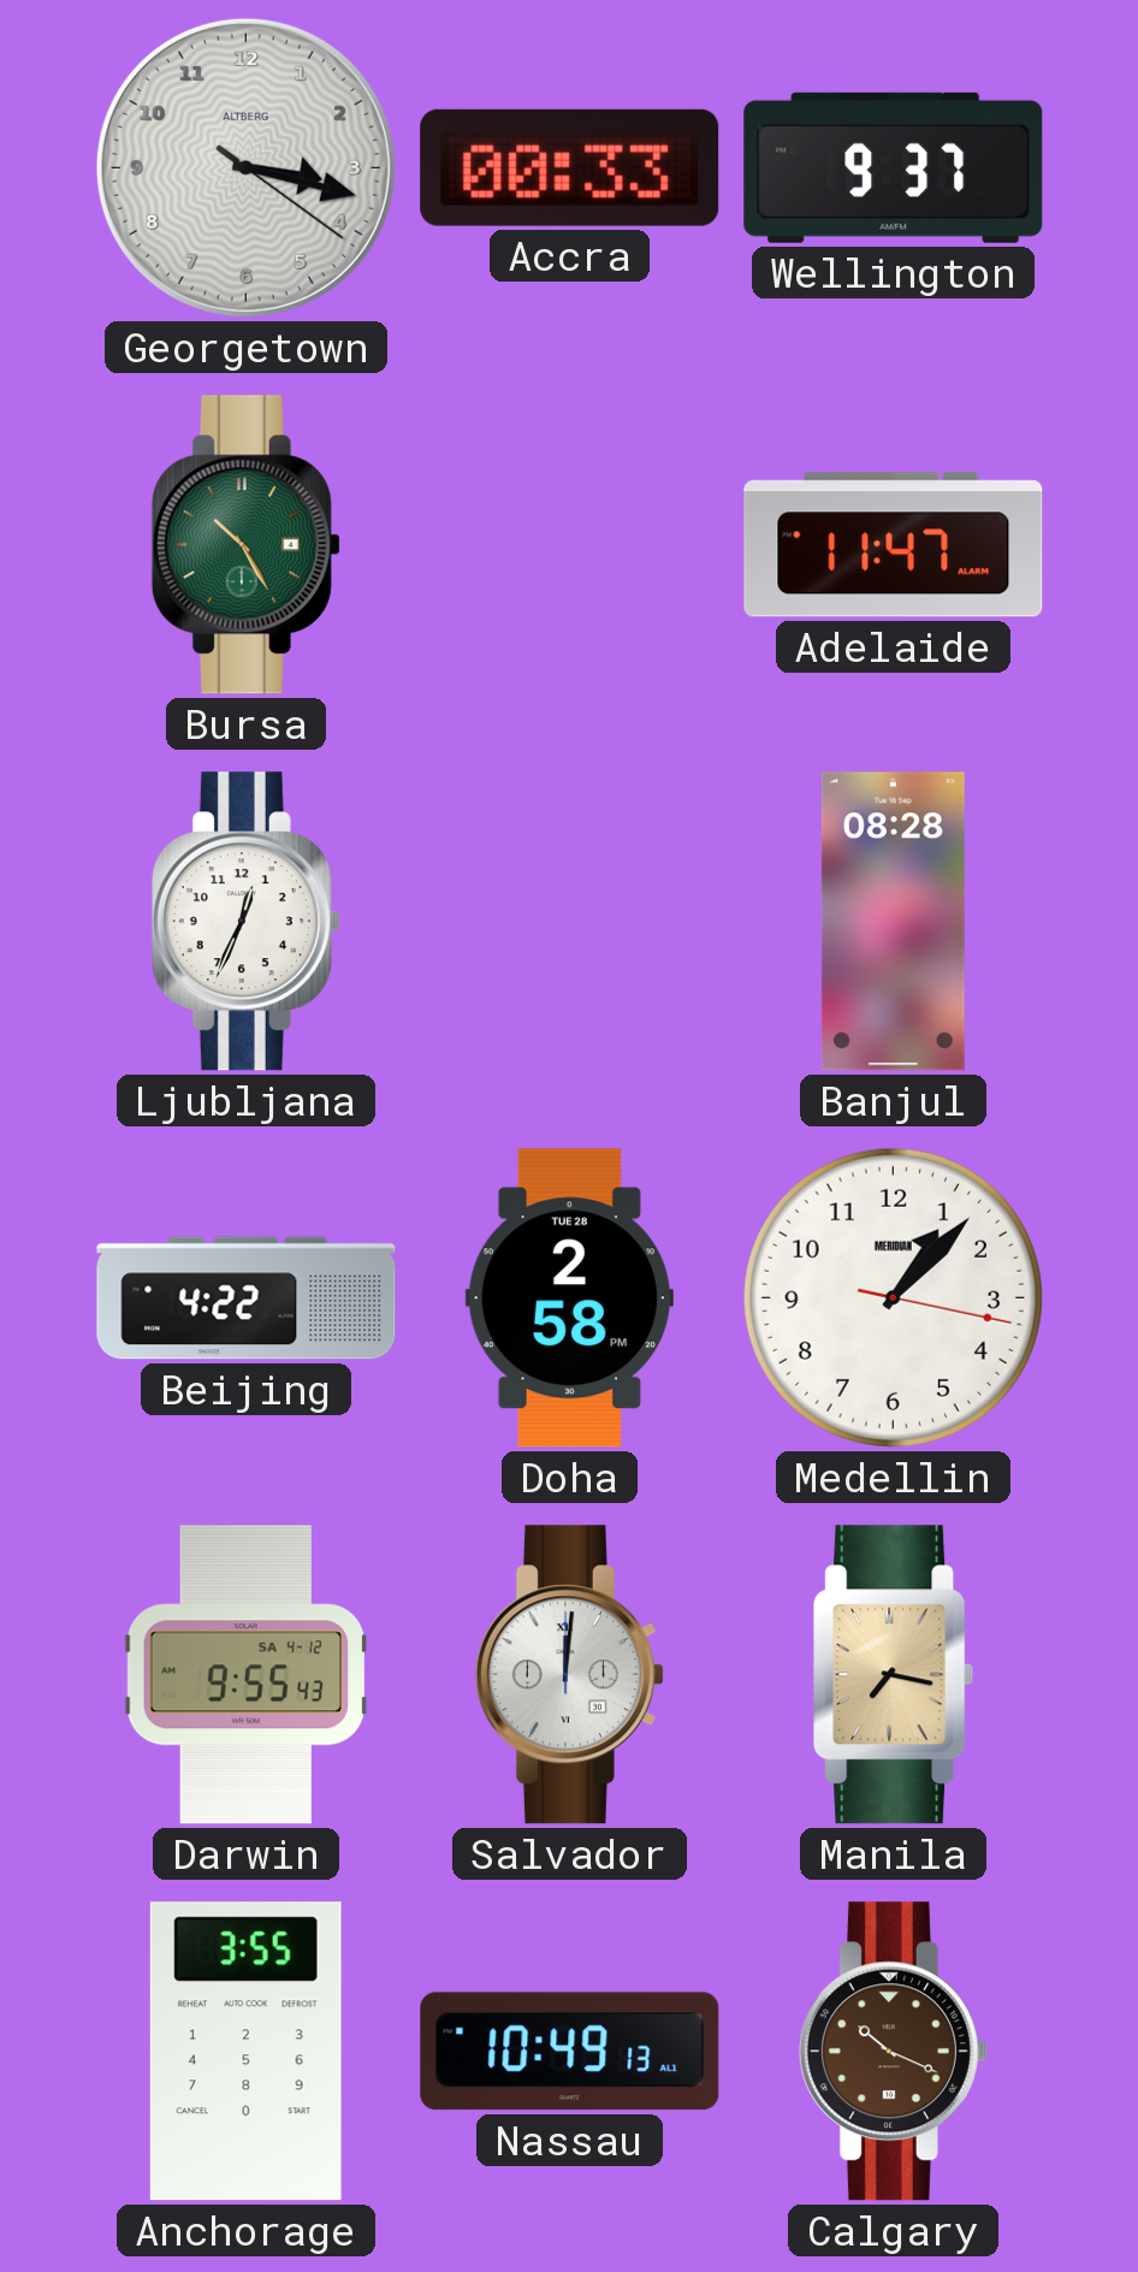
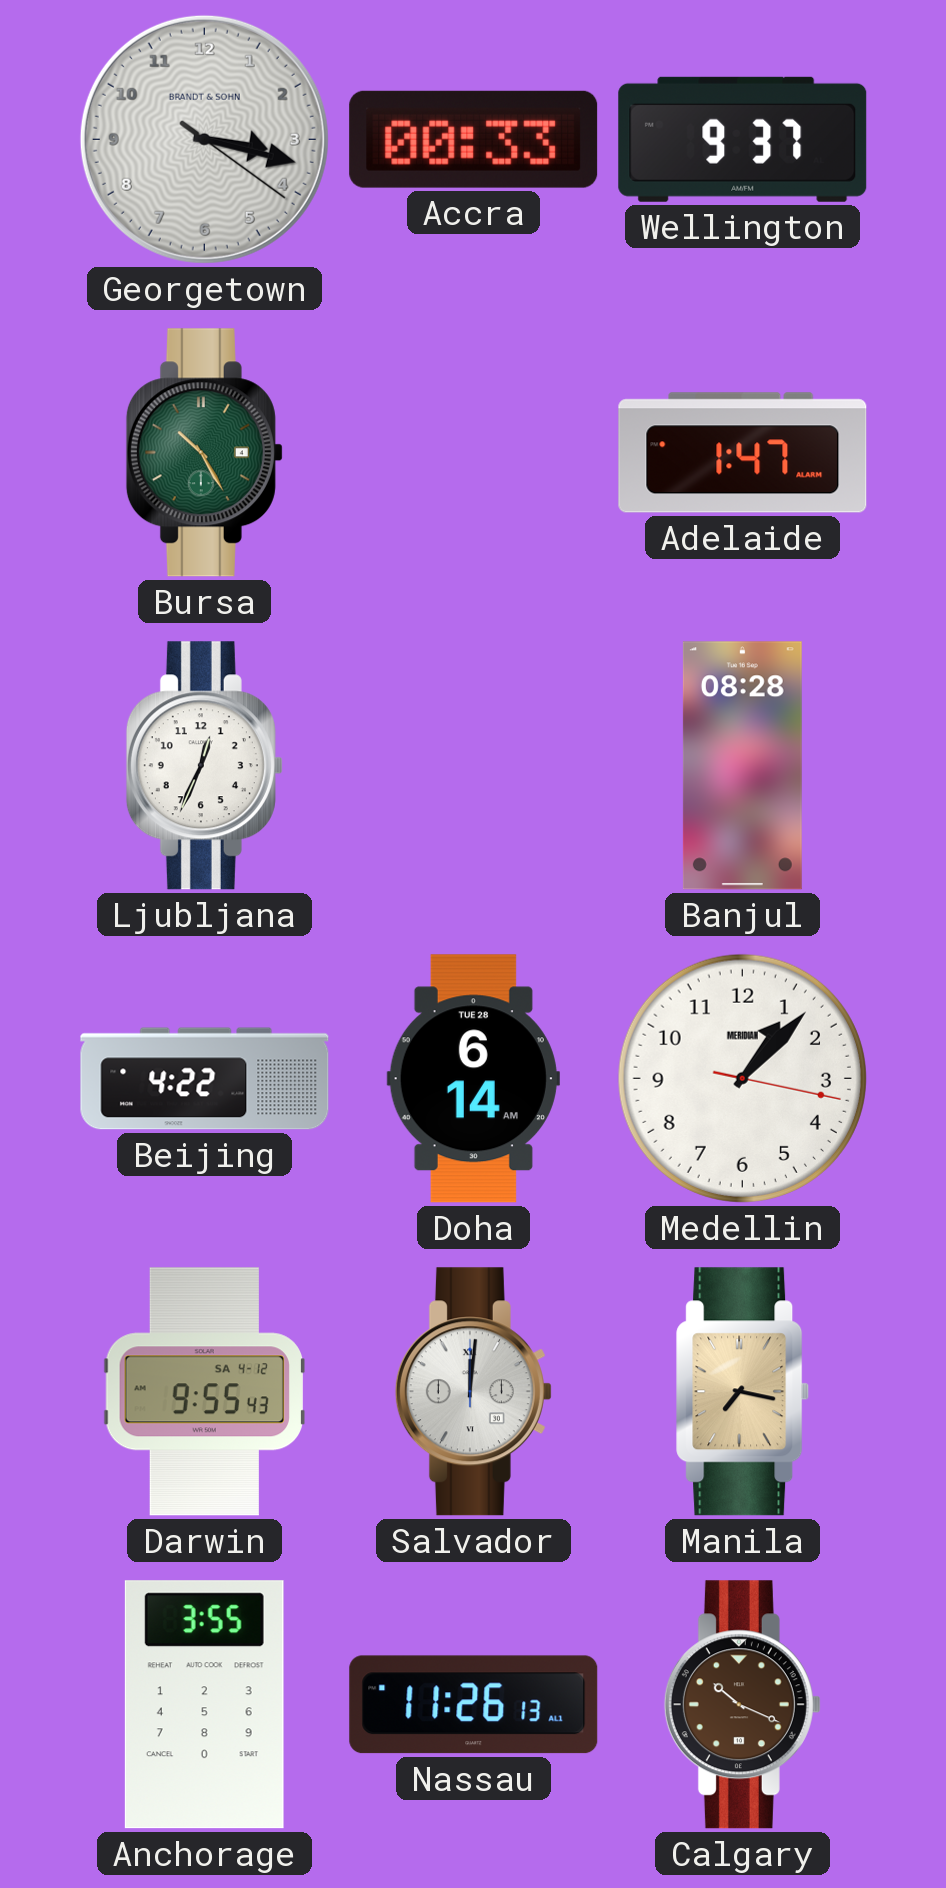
Georgetown brand: ALTBERG -> BRANDT & SOHN
Adelaide: 11:47 -> 1:47
Doha: 2:58 -> 6:14
Nassau: 10:49 -> 11:26
